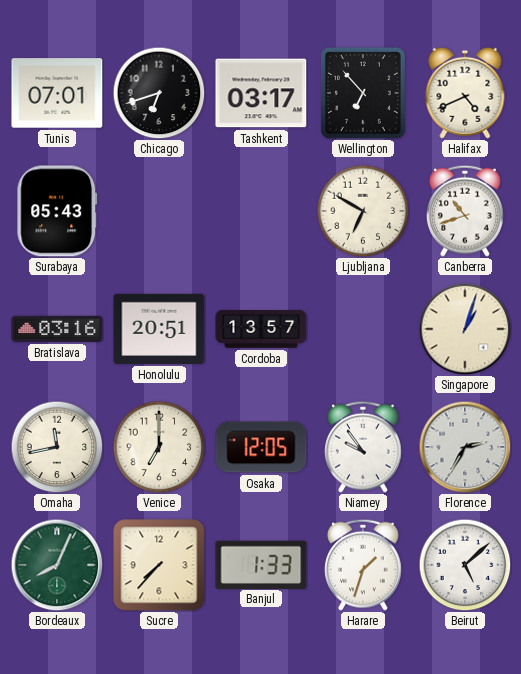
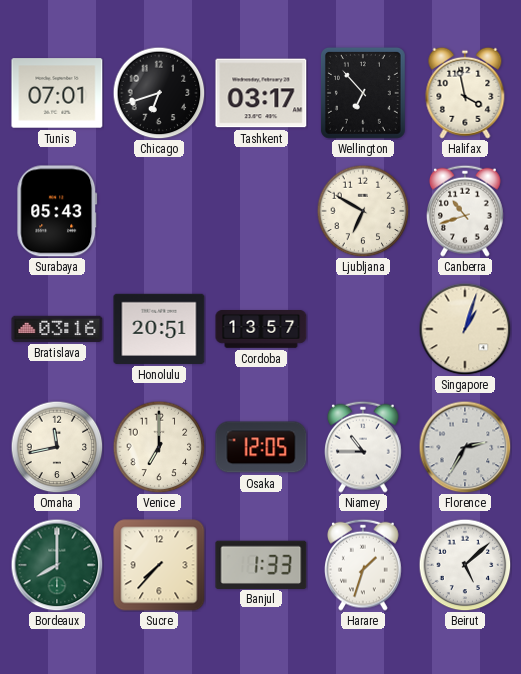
Halifax: 4:41 -> 3:58
Niamey: 9:54 -> 10:45
Bordeaux: 8:04 -> 8:00
